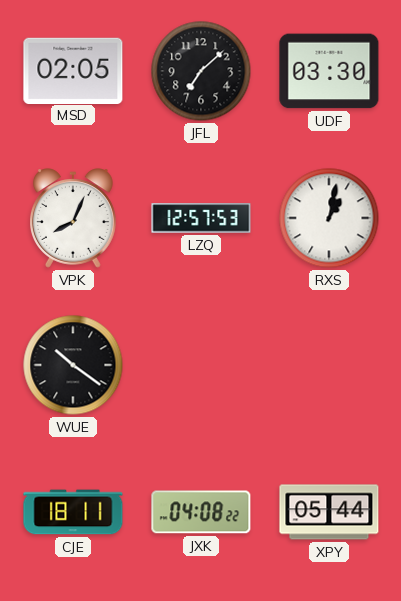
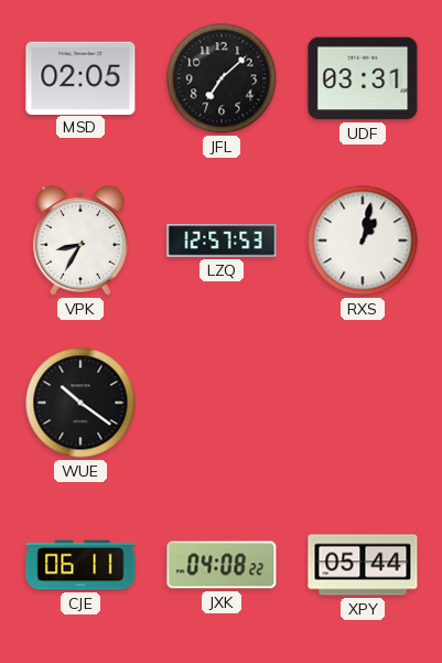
UDF: 03:30 -> 03:31
VPK: 8:04 -> 8:35
CJE: 18:11 -> 06:11
